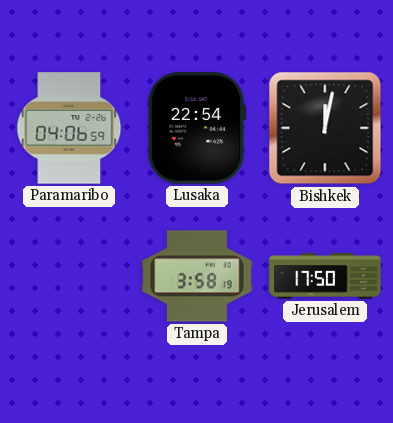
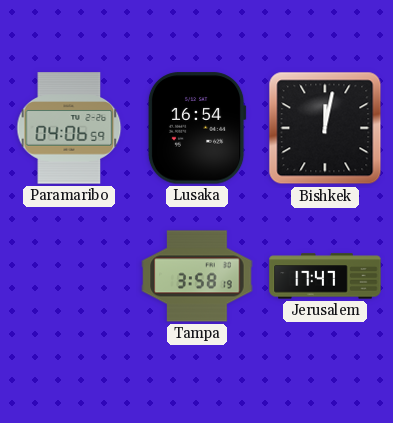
Lusaka: 22:54 -> 16:54
Jerusalem: 17:50 -> 17:47
